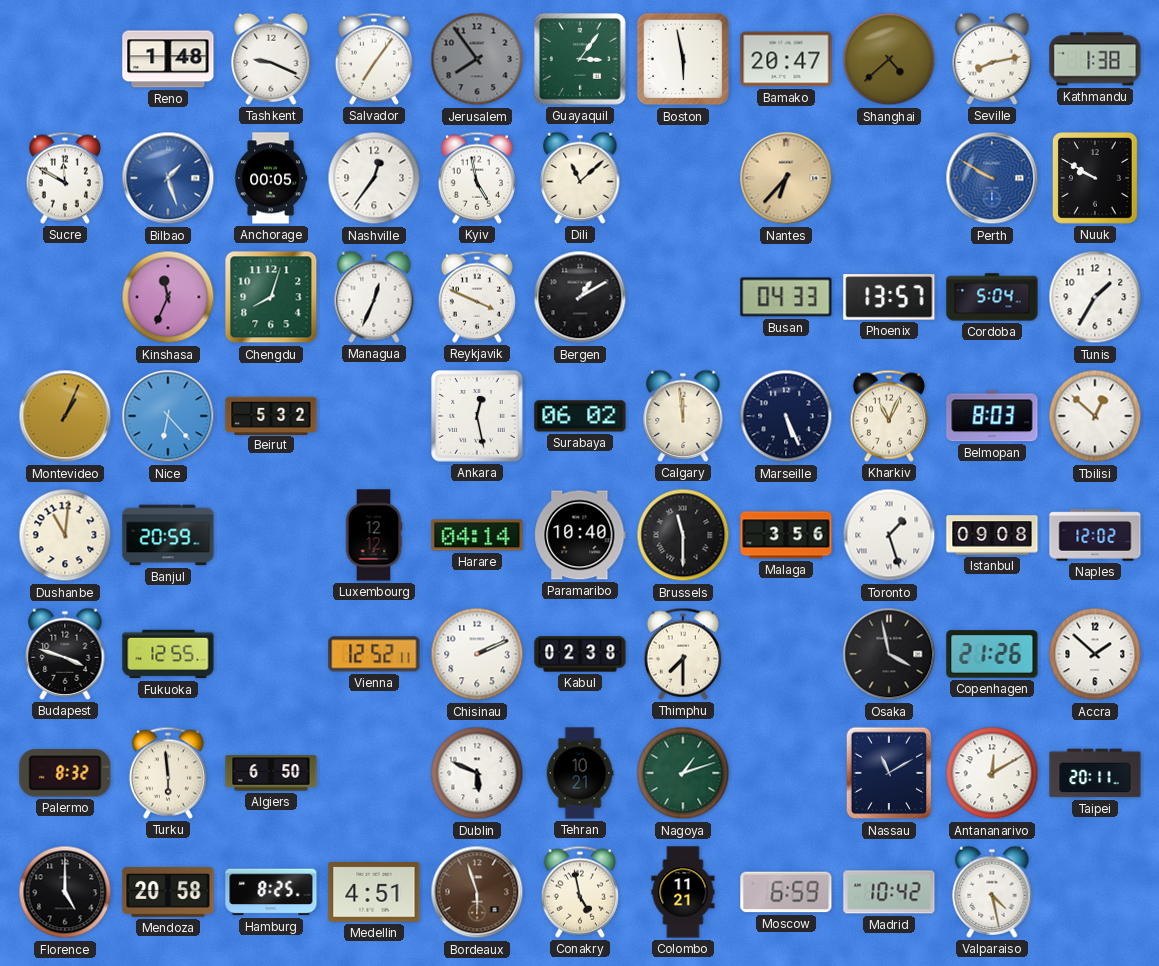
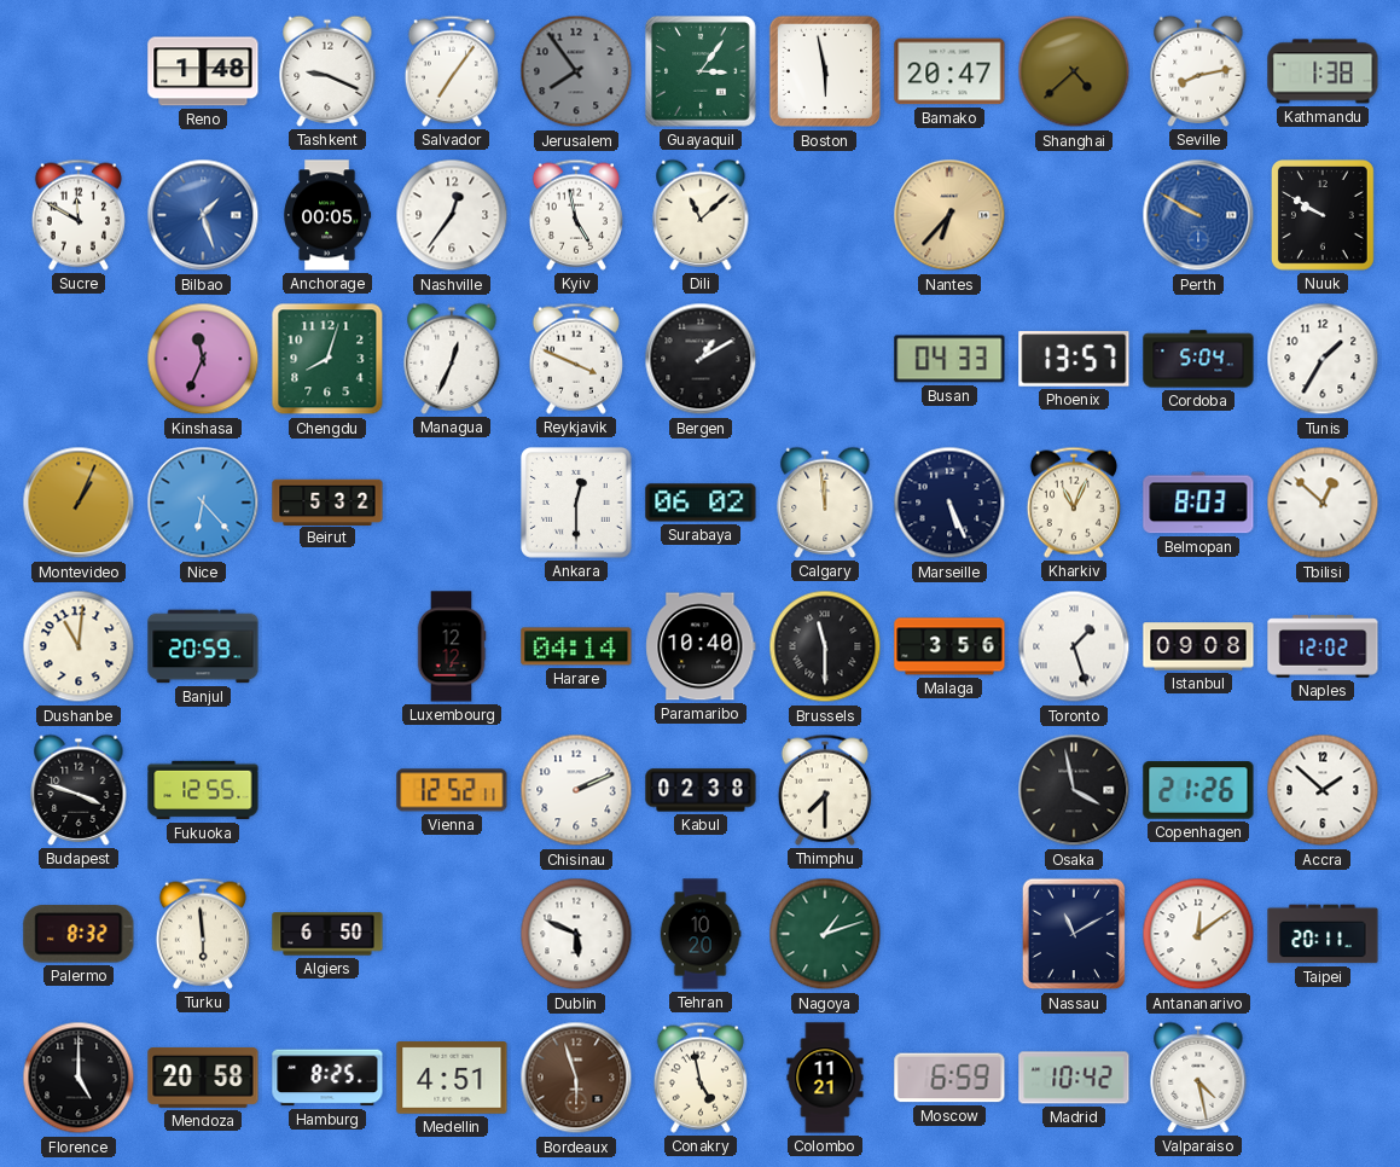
Ankara: 12:28 -> 12:30
Tehran: 10:21 -> 10:20
Antananarivo: 12:10 -> 12:09
